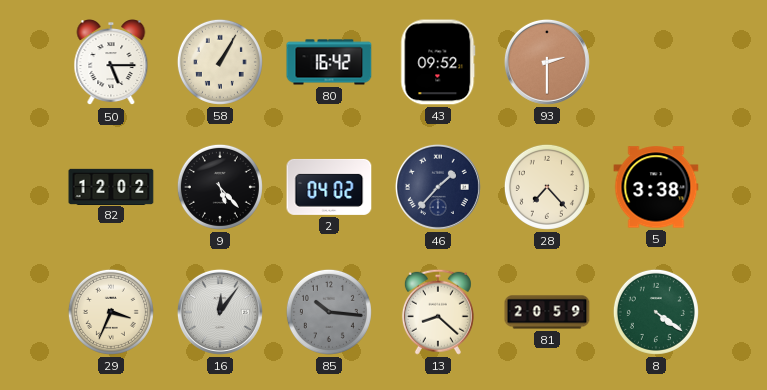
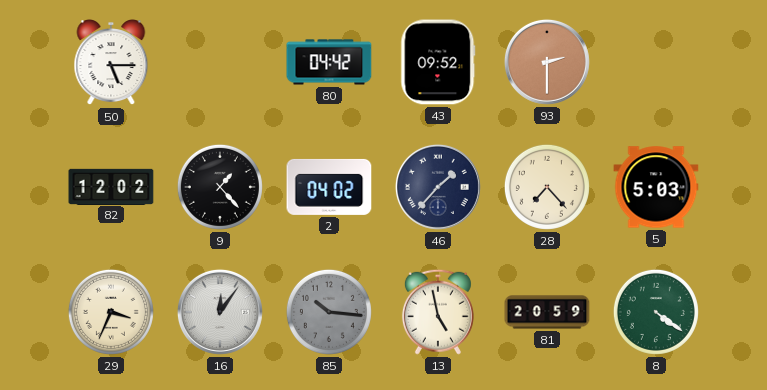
58: 1:05 -> none
80: 16:42 -> 04:42
9: 5:23 -> 1:23
5: 3:38 -> 5:03
13: 8:22 -> 4:58
